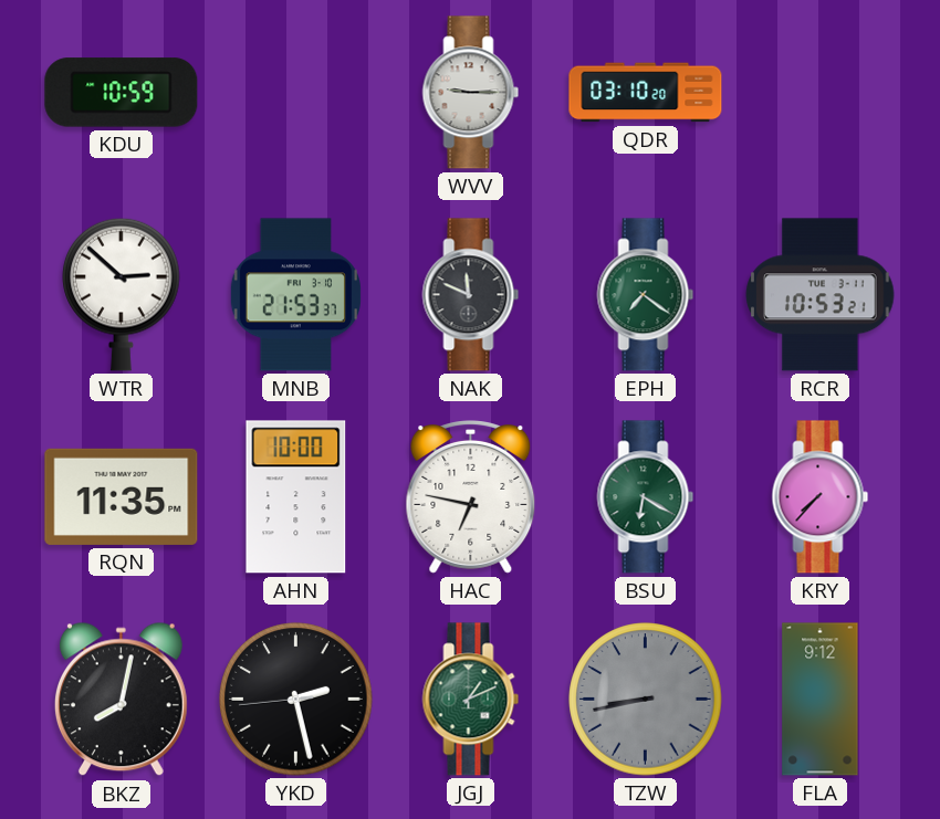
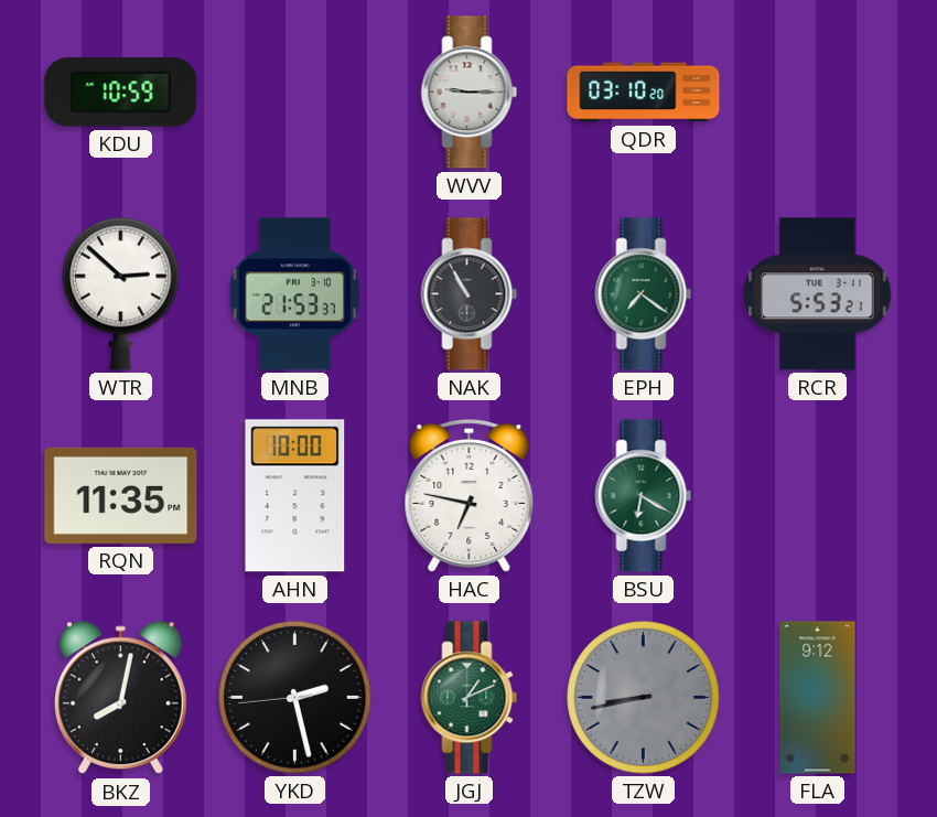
NAK: 11:49 -> 10:55
RCR: 10:53 -> 5:53
KRY: 7:37 -> none
